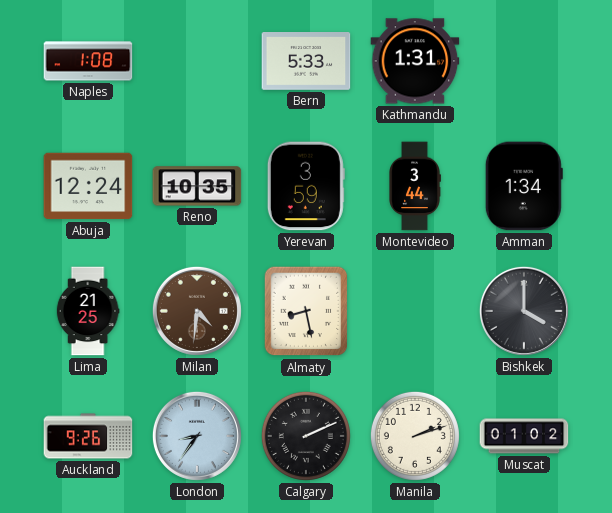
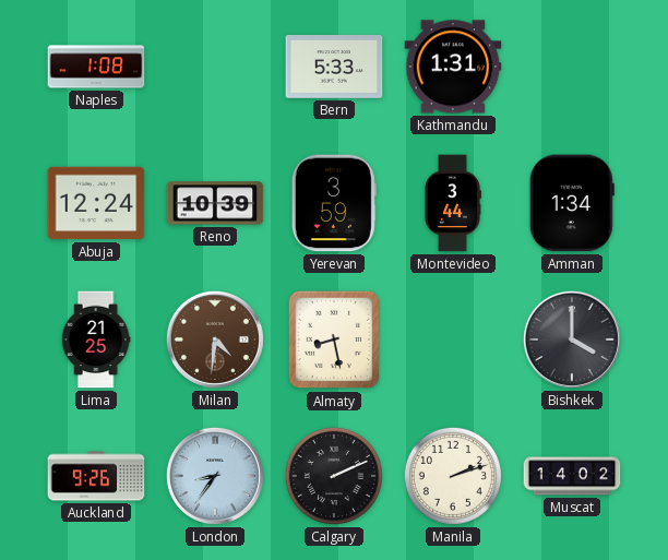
Reno: 10:35 -> 10:39
Muscat: 01:02 -> 14:02
